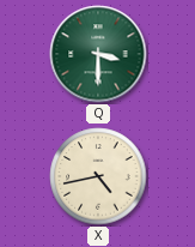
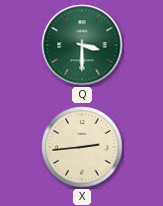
X: 4:43 -> 2:44
